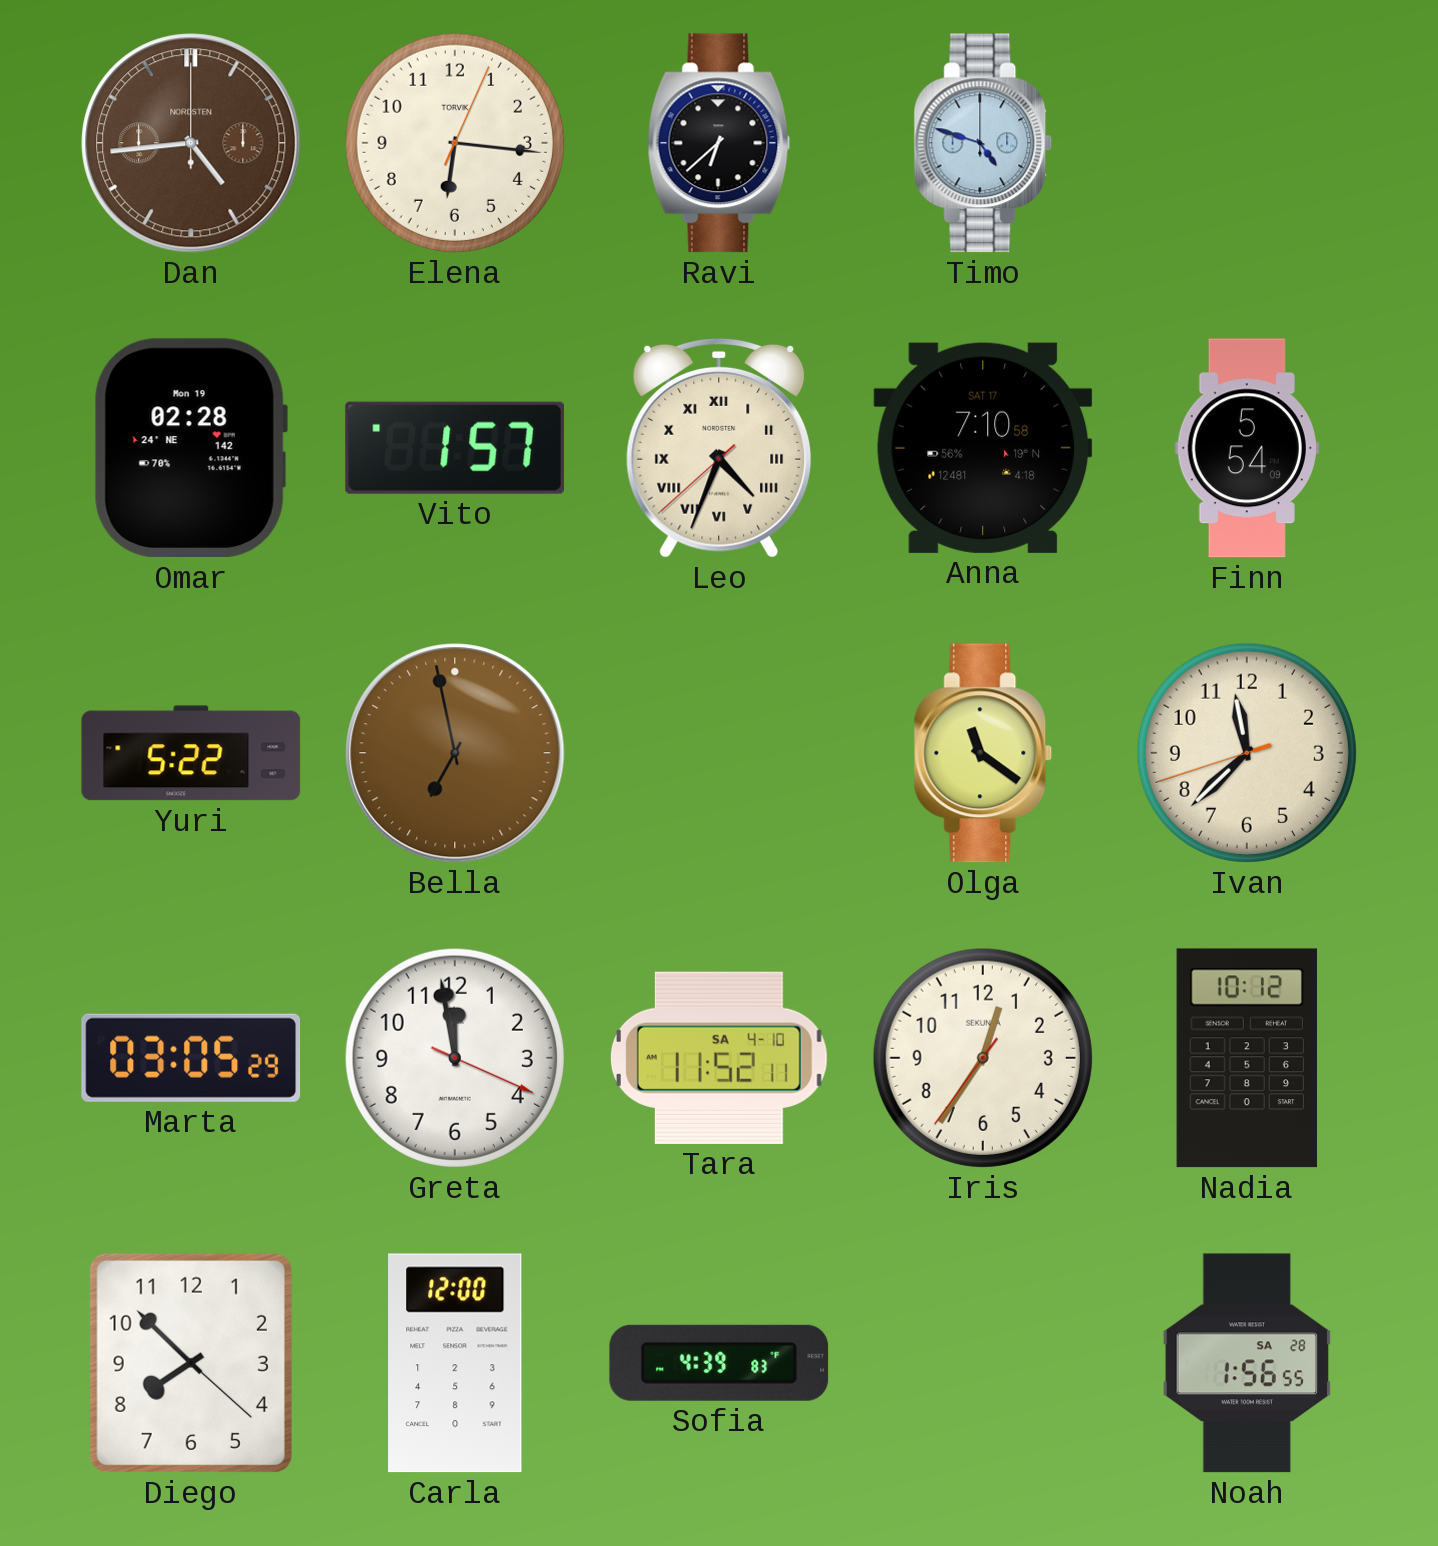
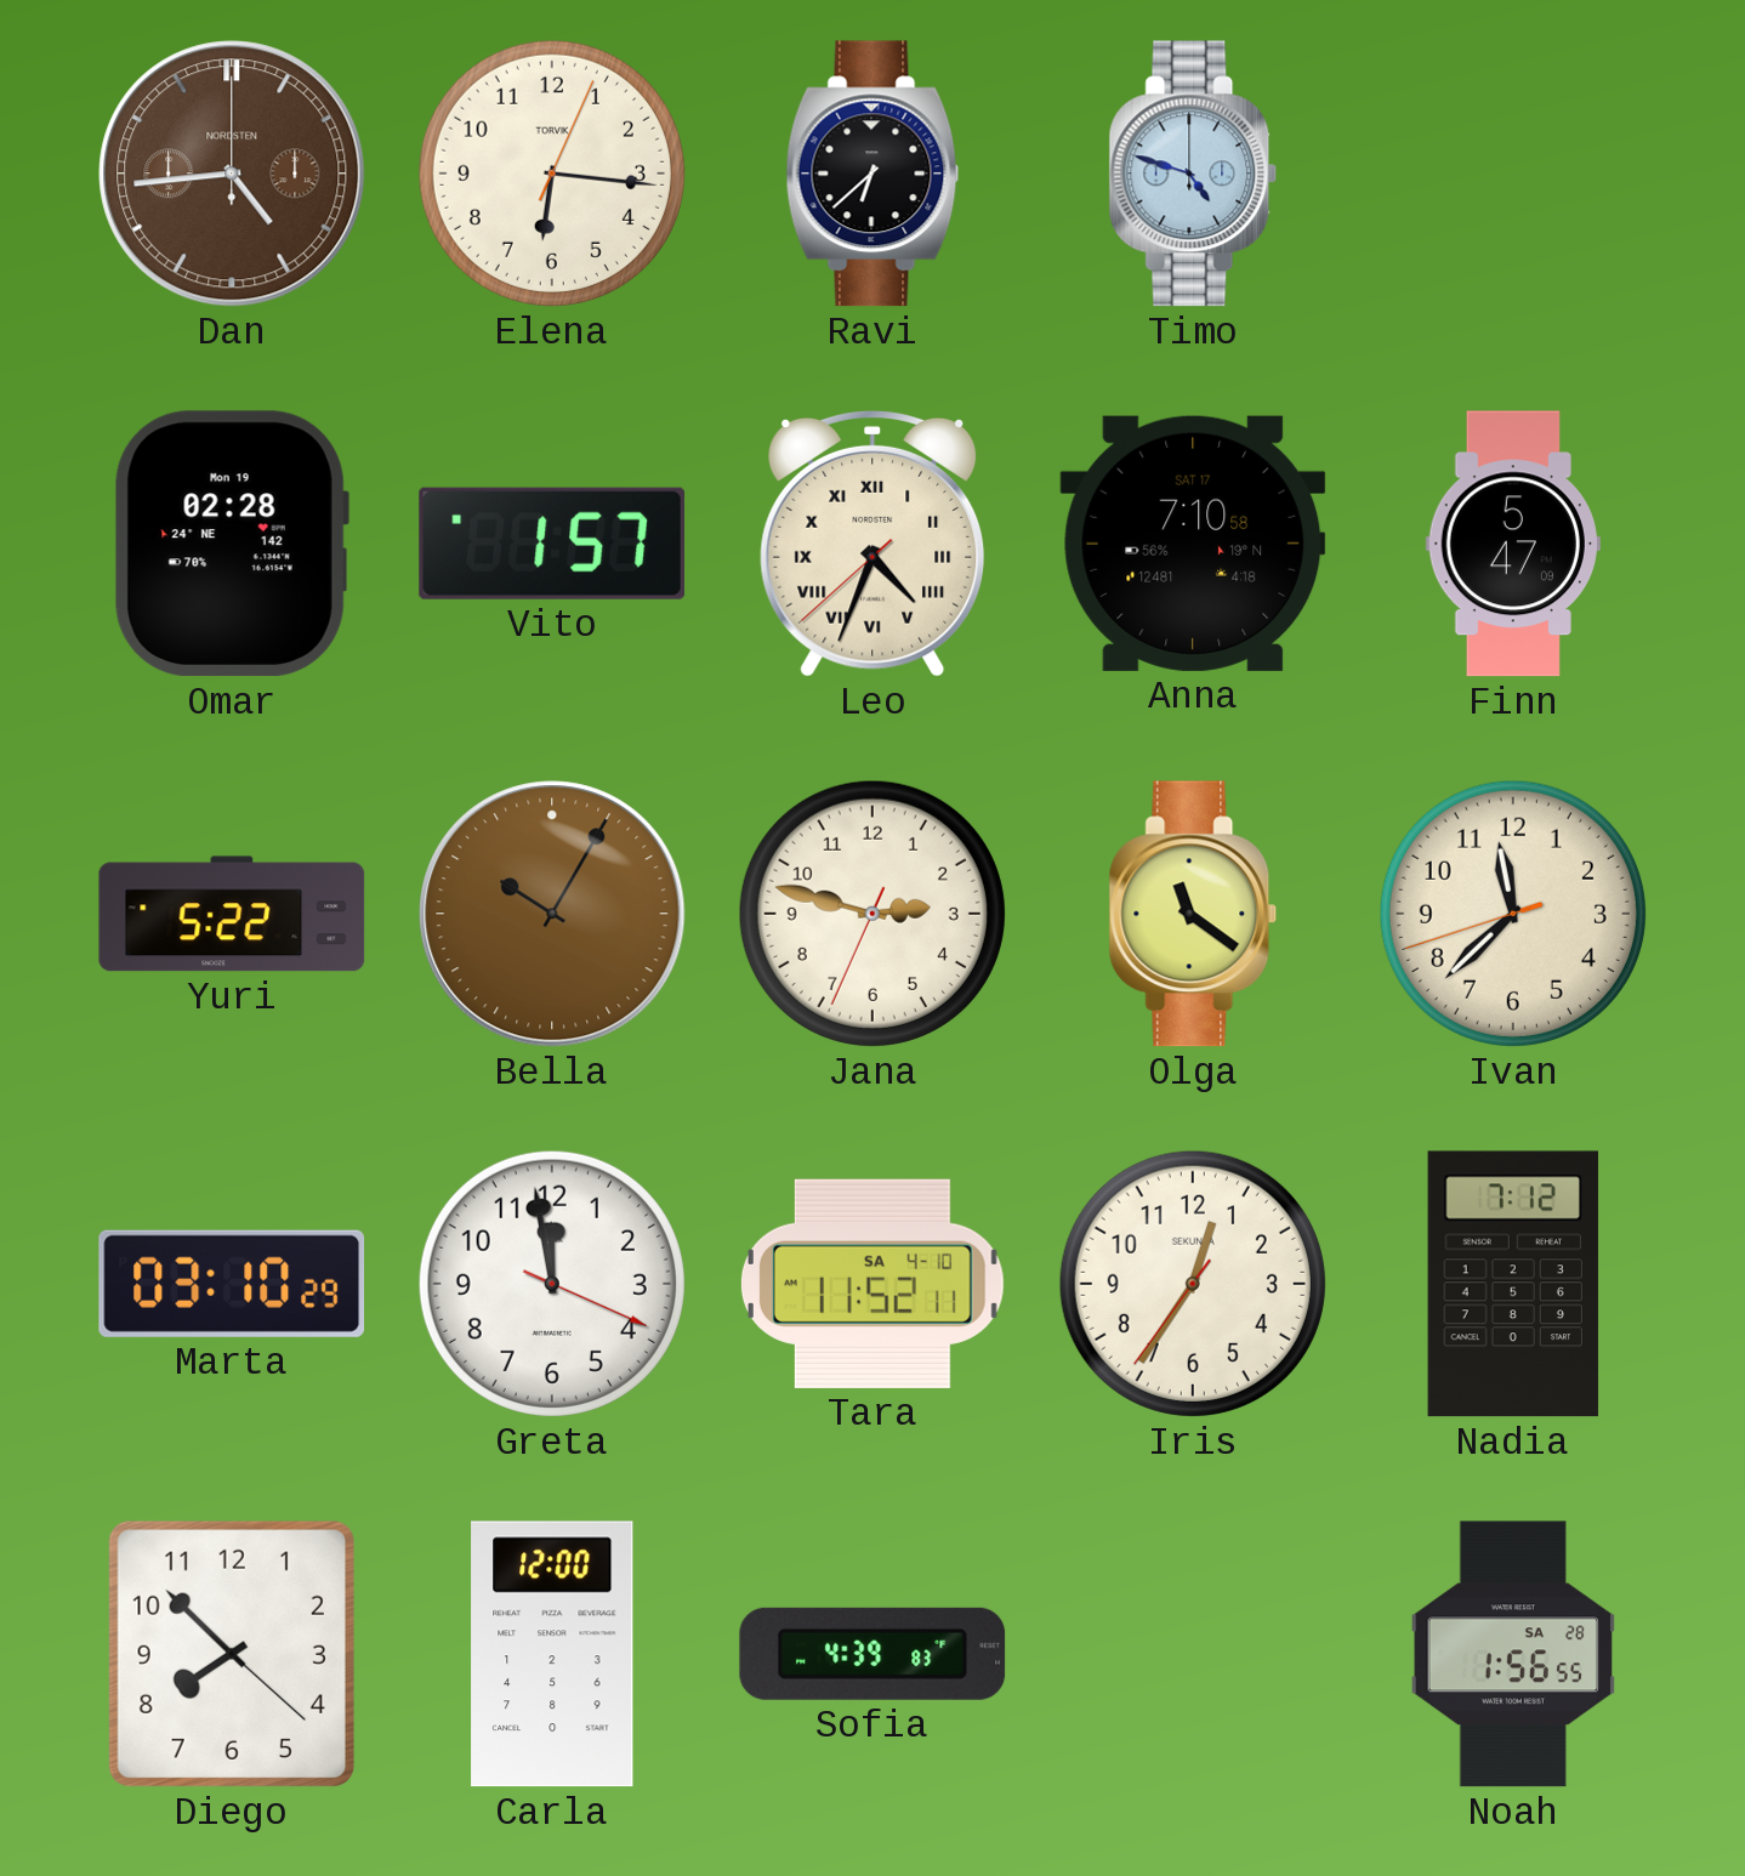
Finn: 5:54 -> 5:47
Bella: 6:58 -> 10:05
Jana: none -> 2:47
Marta: 03:05 -> 03:10
Nadia: 10:12 -> 7:12
